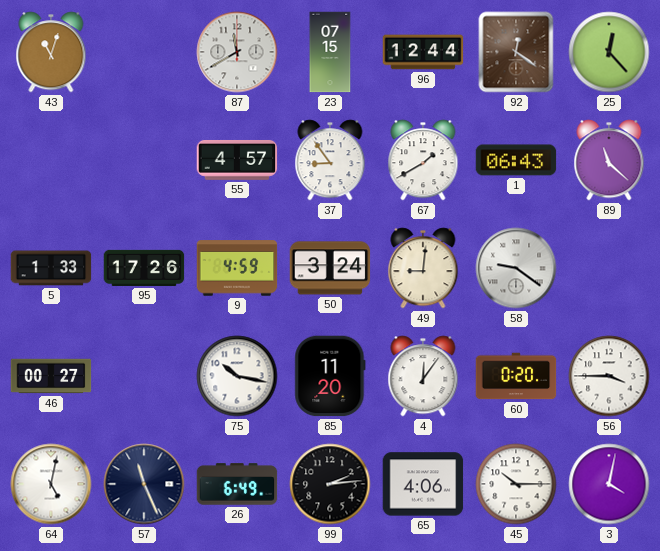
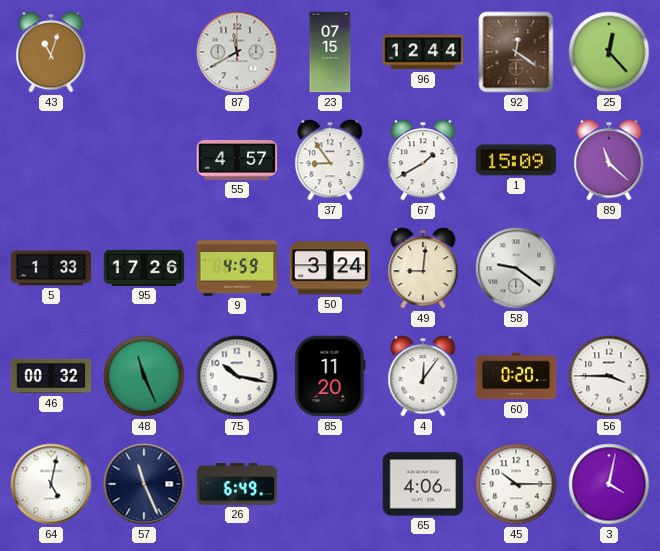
1: 06:43 -> 15:09
46: 00:27 -> 00:32
48: none -> 11:26
99: 2:14 -> none
